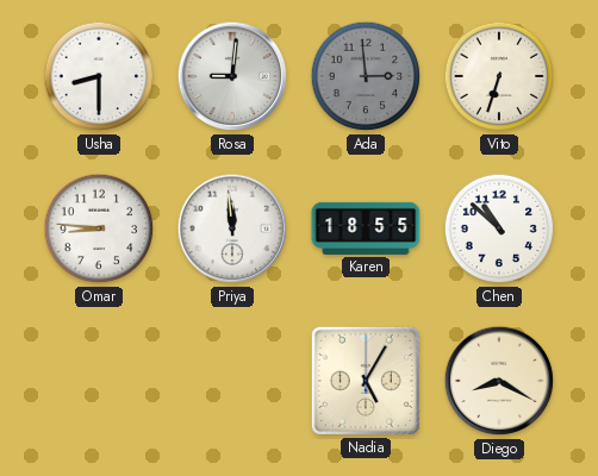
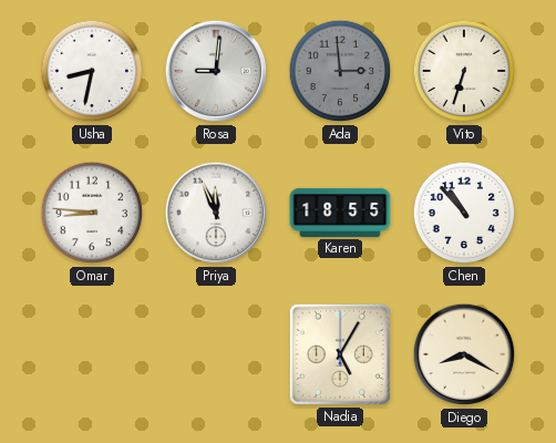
Usha: 8:30 -> 8:32
Priya: 11:59 -> 11:56
Chen: 10:52 -> 10:53
